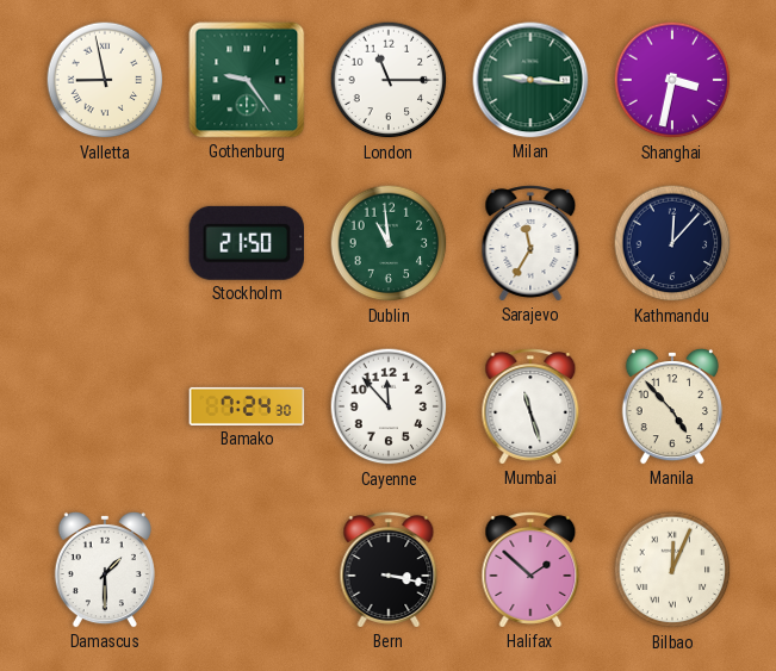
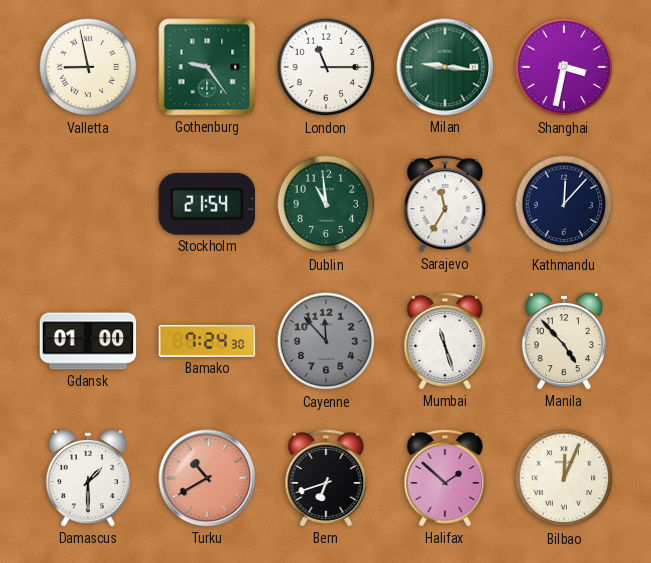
Stockholm: 21:50 -> 21:54
Gdansk: none -> 01:00
Cayenne dial: white -> grey
Turku: none -> 10:40
Bern: 3:17 -> 6:42
